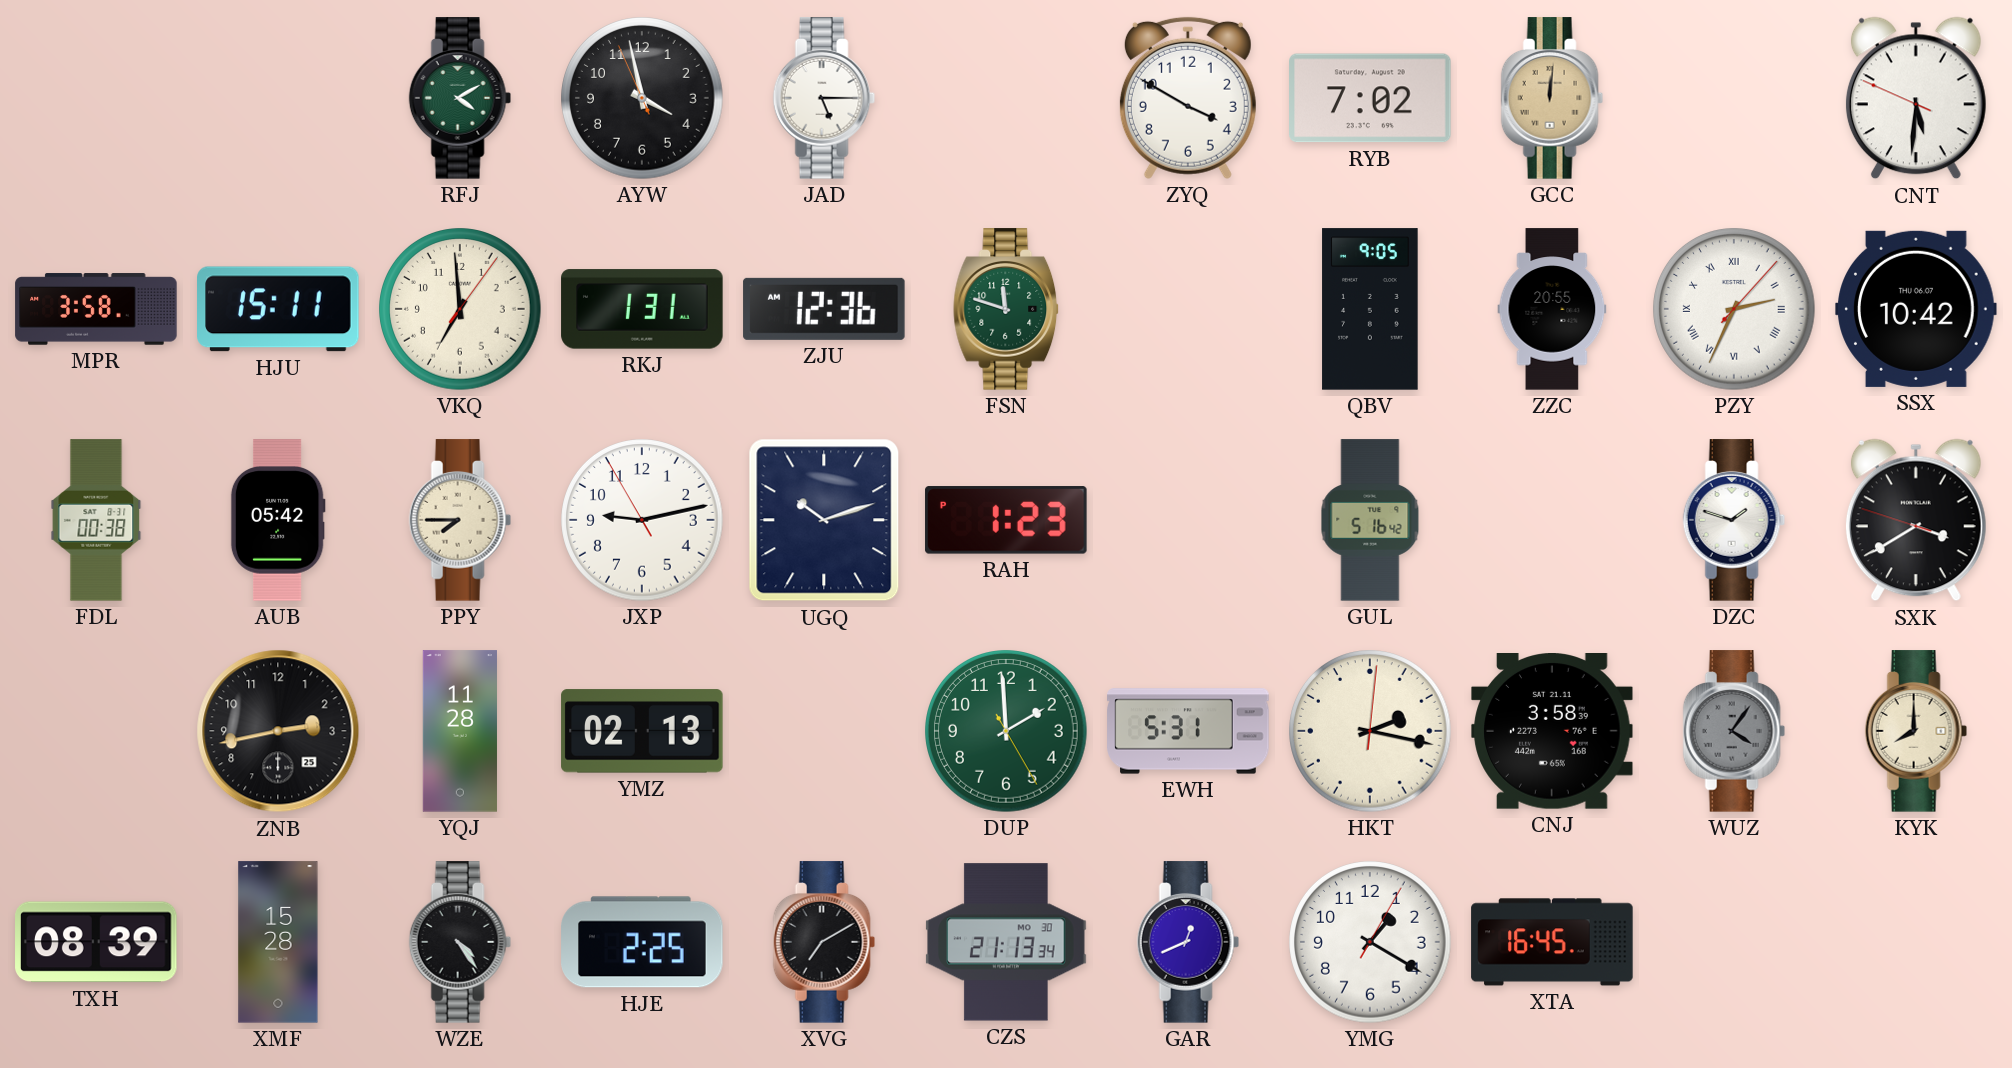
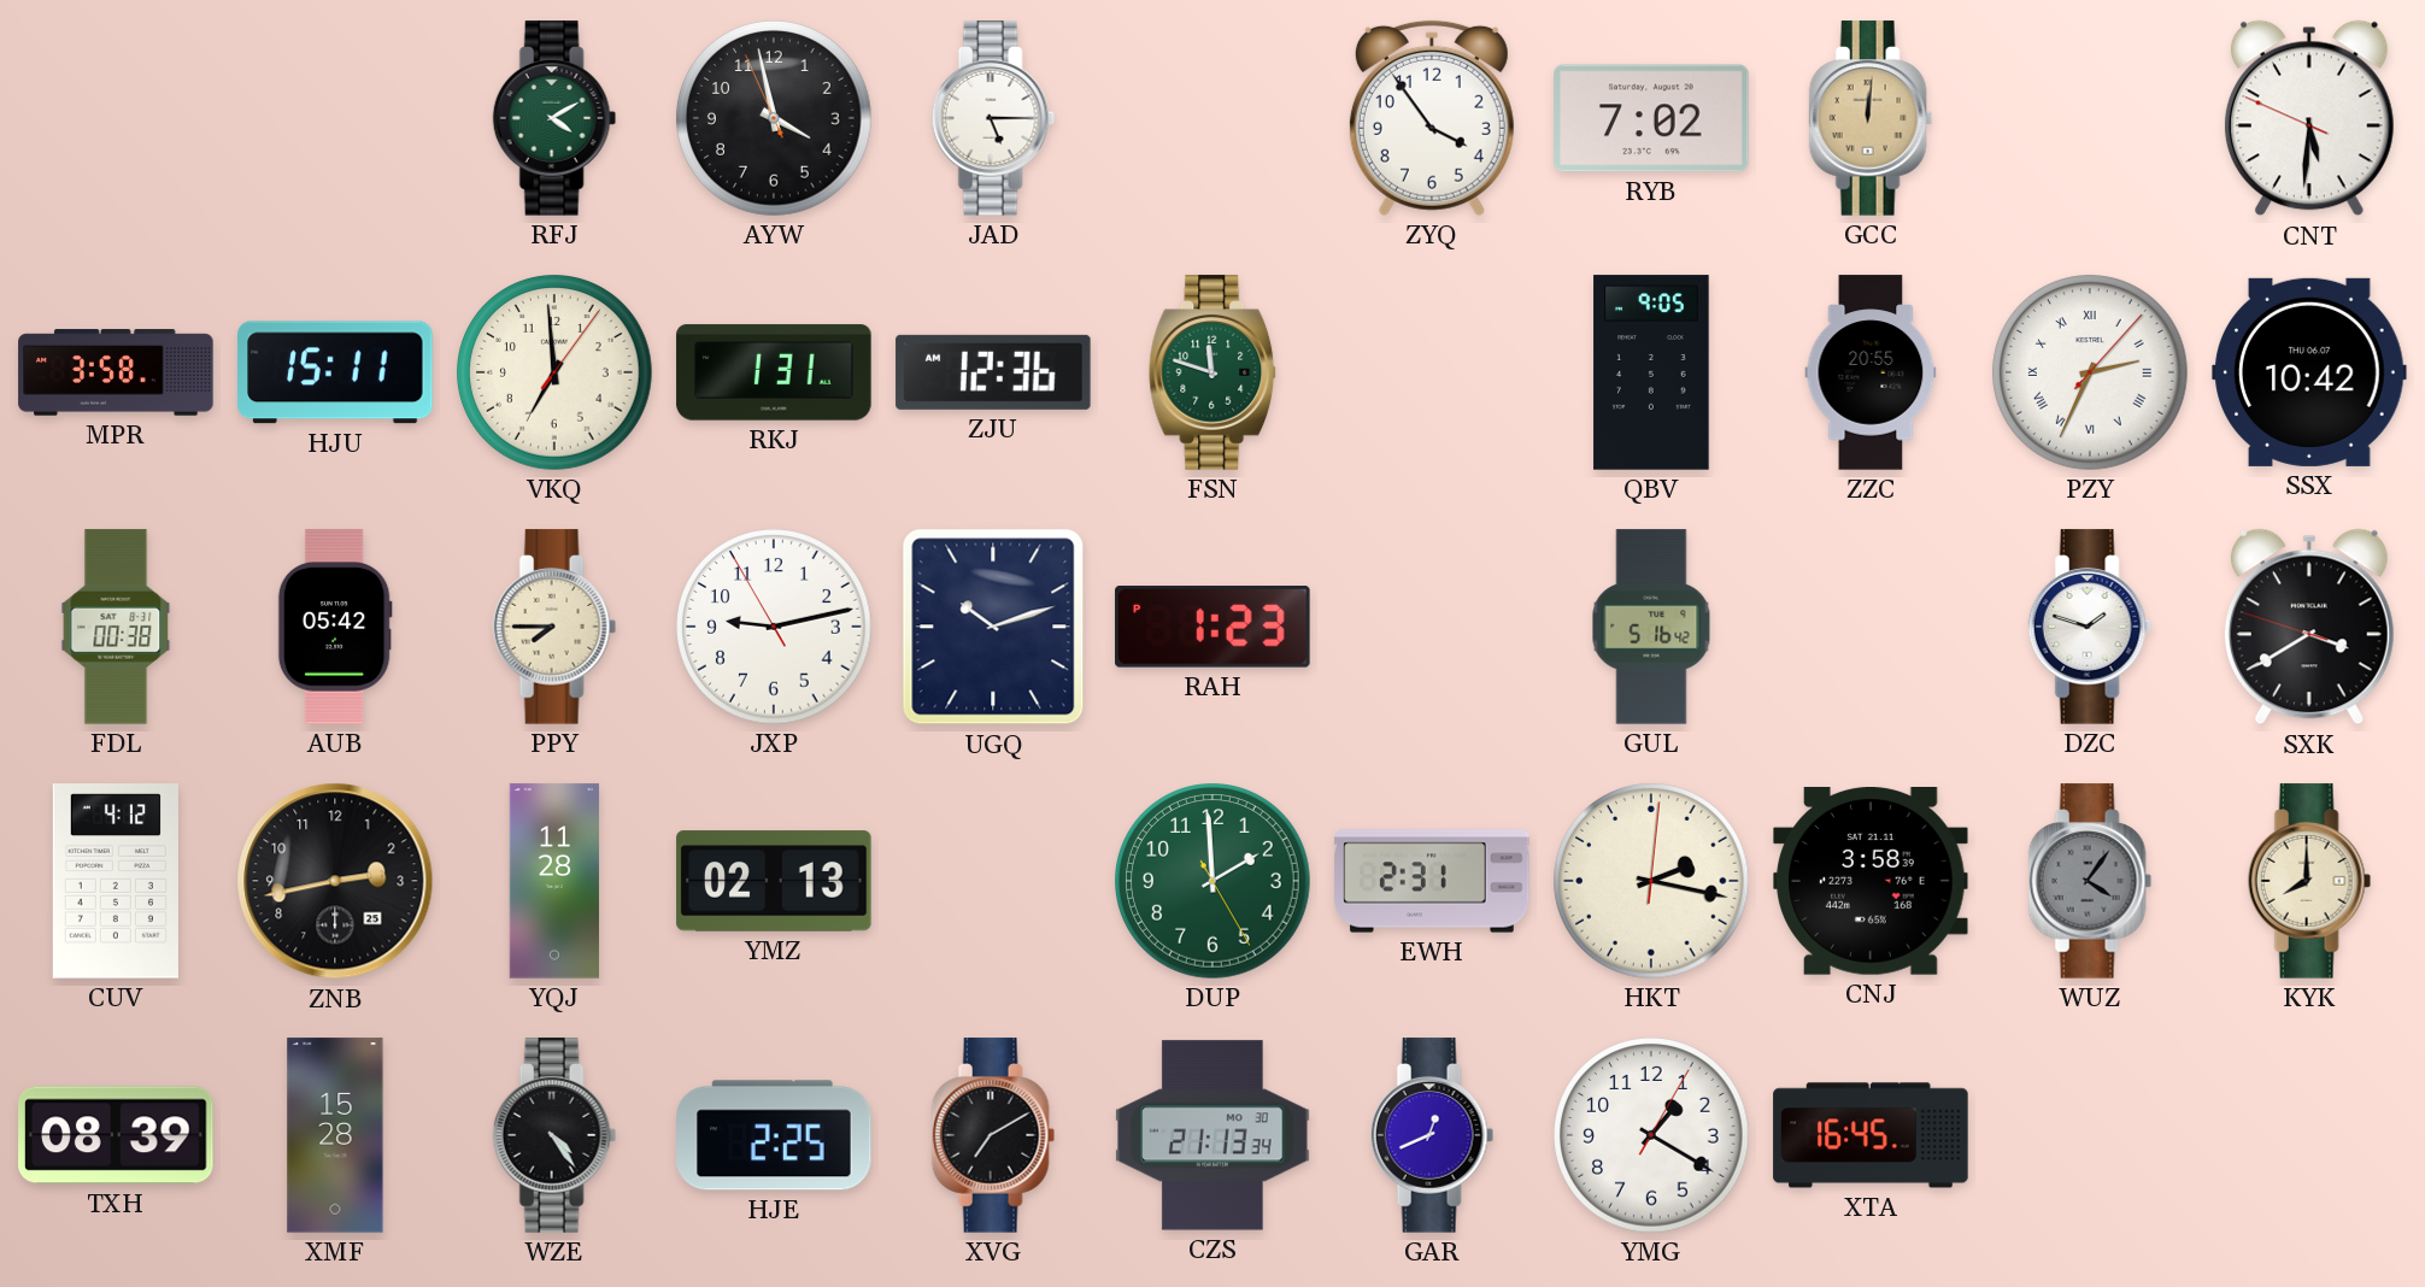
ZYQ: 3:50 -> 3:54
CUV: none -> 4:12
EWH: 5:31 -> 2:31
